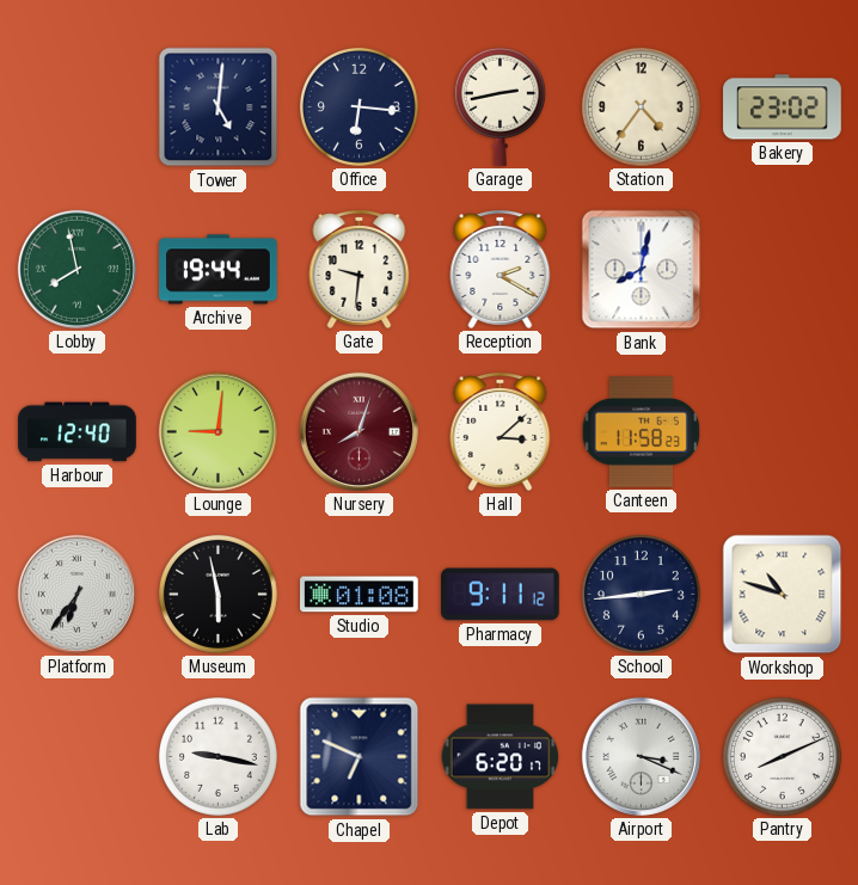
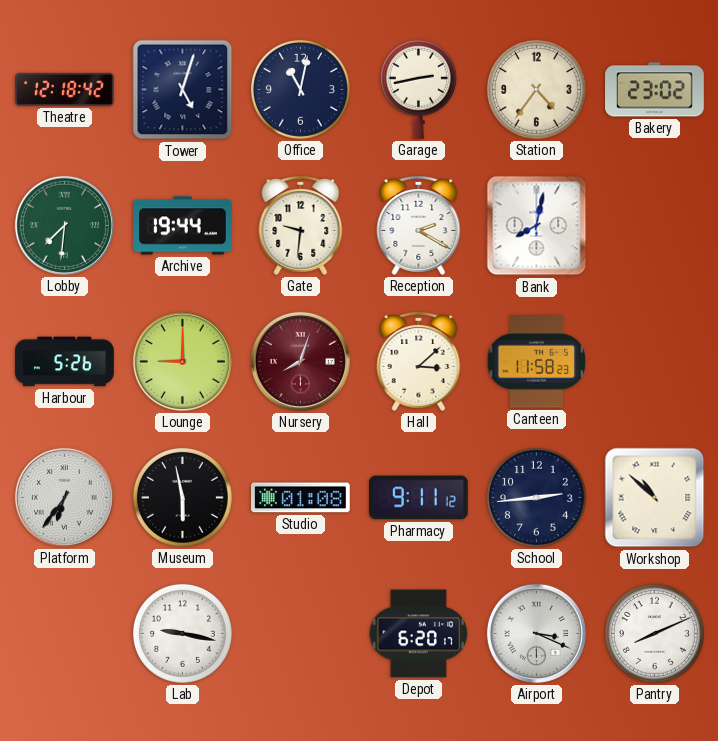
Theatre: none -> 12:18
Tower: 5:01 -> 5:03
Office: 6:16 -> 11:02
Lobby: 7:58 -> 7:31
Harbour: 12:40 -> 5:26
Lounge: 9:01 -> 9:00
Workshop: 10:48 -> 10:52
Chapel: 6:49 -> none
